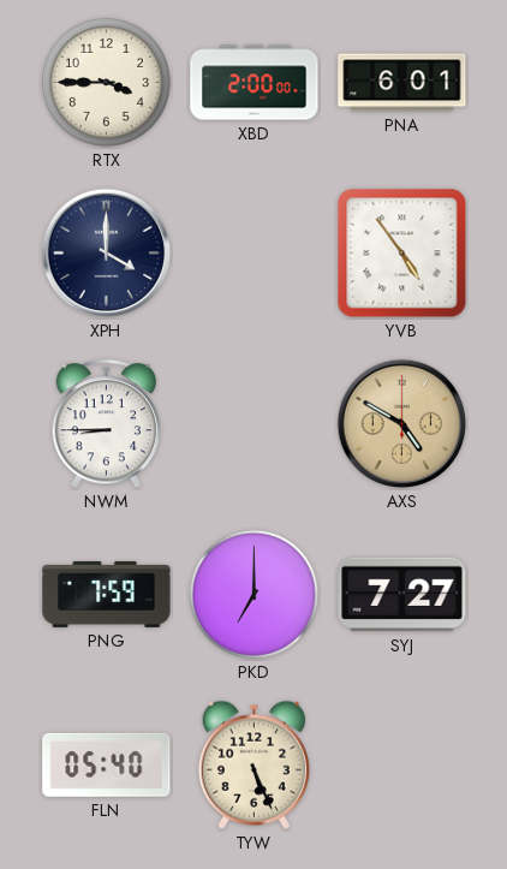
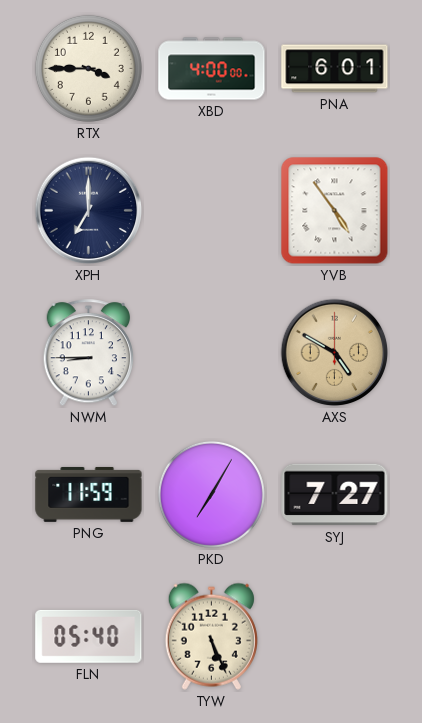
XBD: 2:00 -> 4:00
XPH: 4:00 -> 7:00
PNG: 7:59 -> 11:59
PKD: 7:00 -> 7:05
